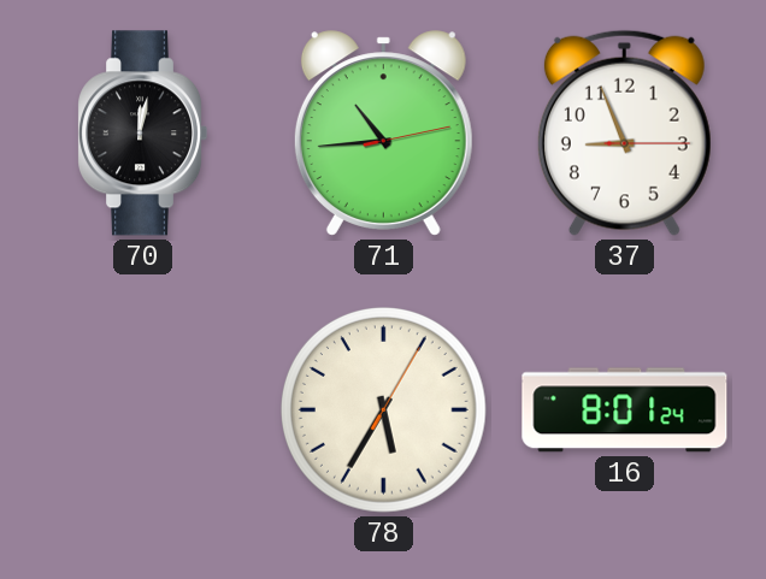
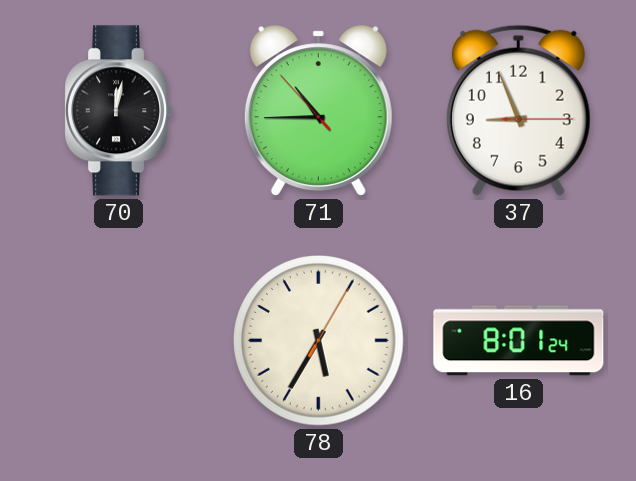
71: 10:44:13 -> 10:44:53
